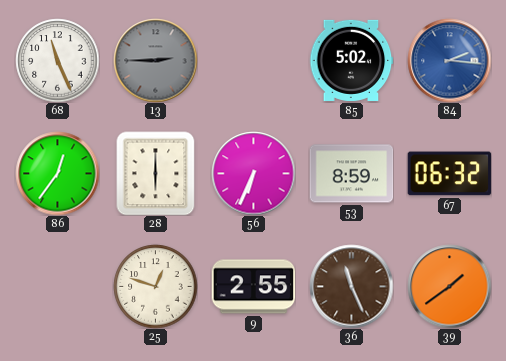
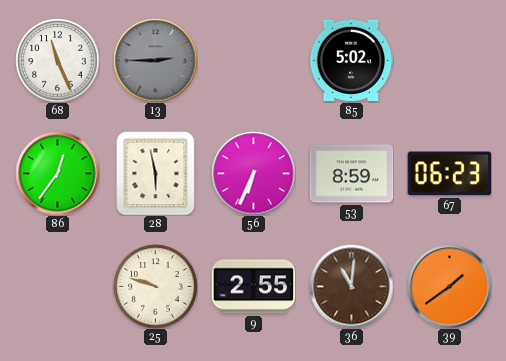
84: 2:16 -> none
28: 6:00 -> 5:58
67: 06:32 -> 06:23
25: 12:48 -> 9:48
36: 11:26 -> 11:01
